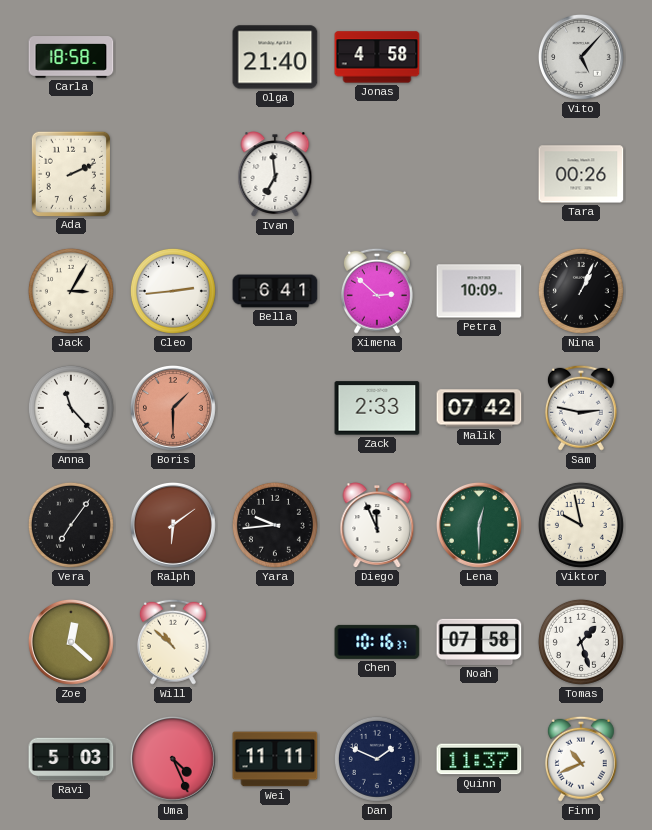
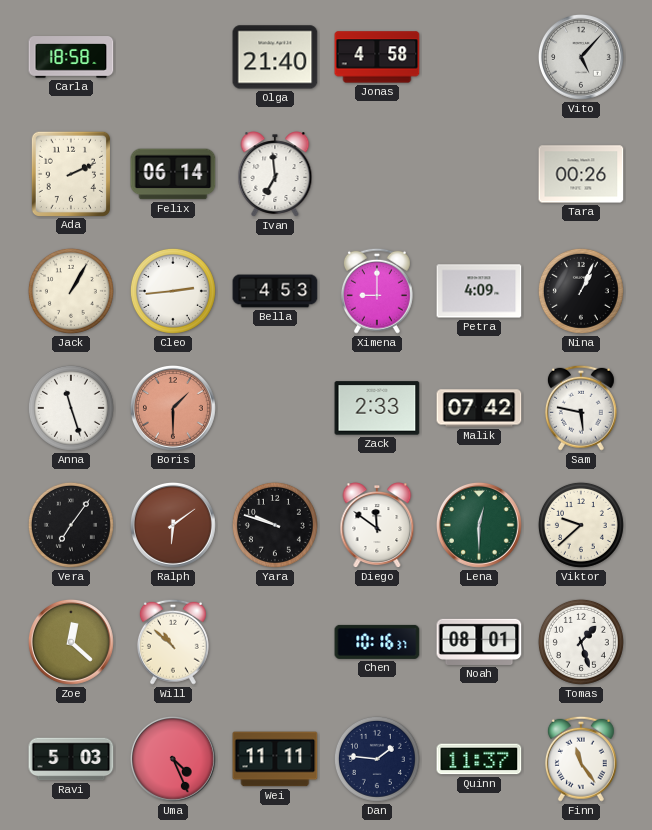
Felix: none -> 06:14
Jack: 3:05 -> 1:05
Bella: 6:41 -> 4:53
Ximena: 2:52 -> 9:00
Petra: 10:09 -> 4:09
Anna: 11:23 -> 11:27
Sam: 2:47 -> 5:47
Yara: 9:44 -> 9:48
Diego: 11:56 -> 11:51
Viktor: 9:58 -> 9:38
Noah: 07:58 -> 08:01
Dan: 1:49 -> 1:46
Finn: 10:41 -> 11:24
